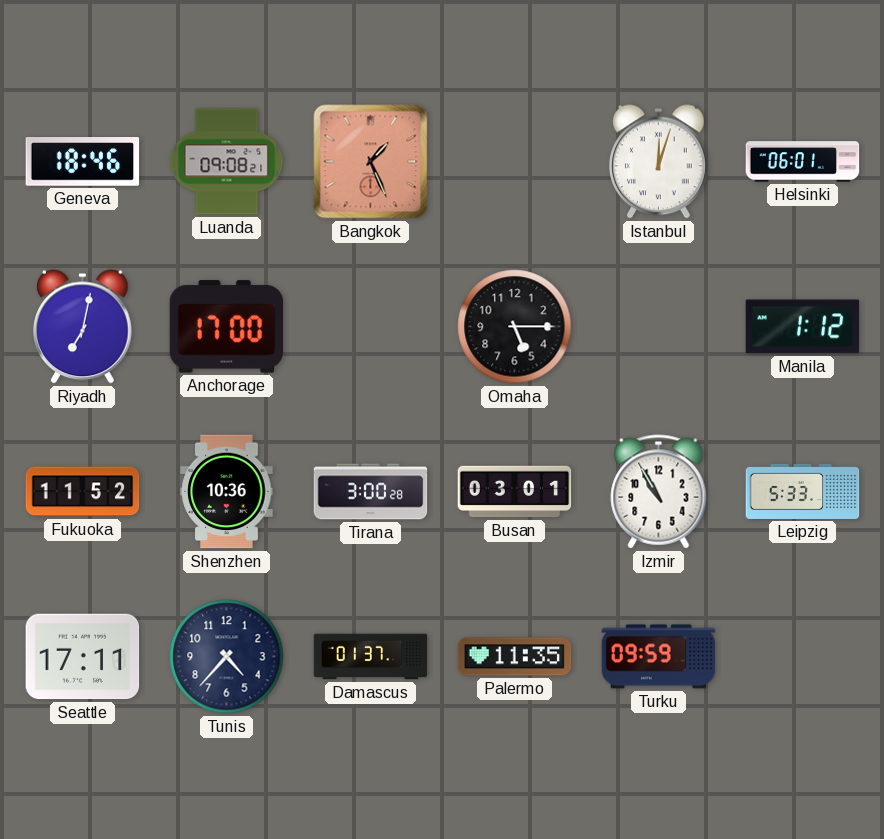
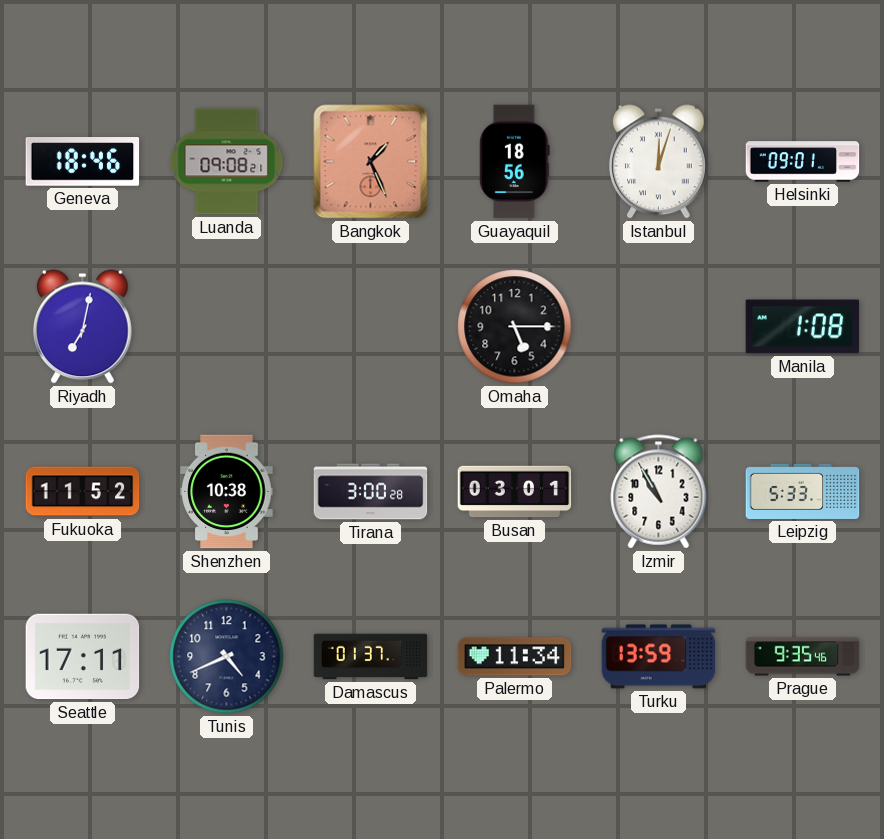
Guayaquil: none -> 18:56
Helsinki: 06:01 -> 09:01
Anchorage: 17:00 -> none
Manila: 1:12 -> 1:08
Shenzhen: 10:36 -> 10:38
Tunis: 4:37 -> 4:41
Palermo: 11:35 -> 11:34
Turku: 09:59 -> 13:59
Prague: none -> 9:35
